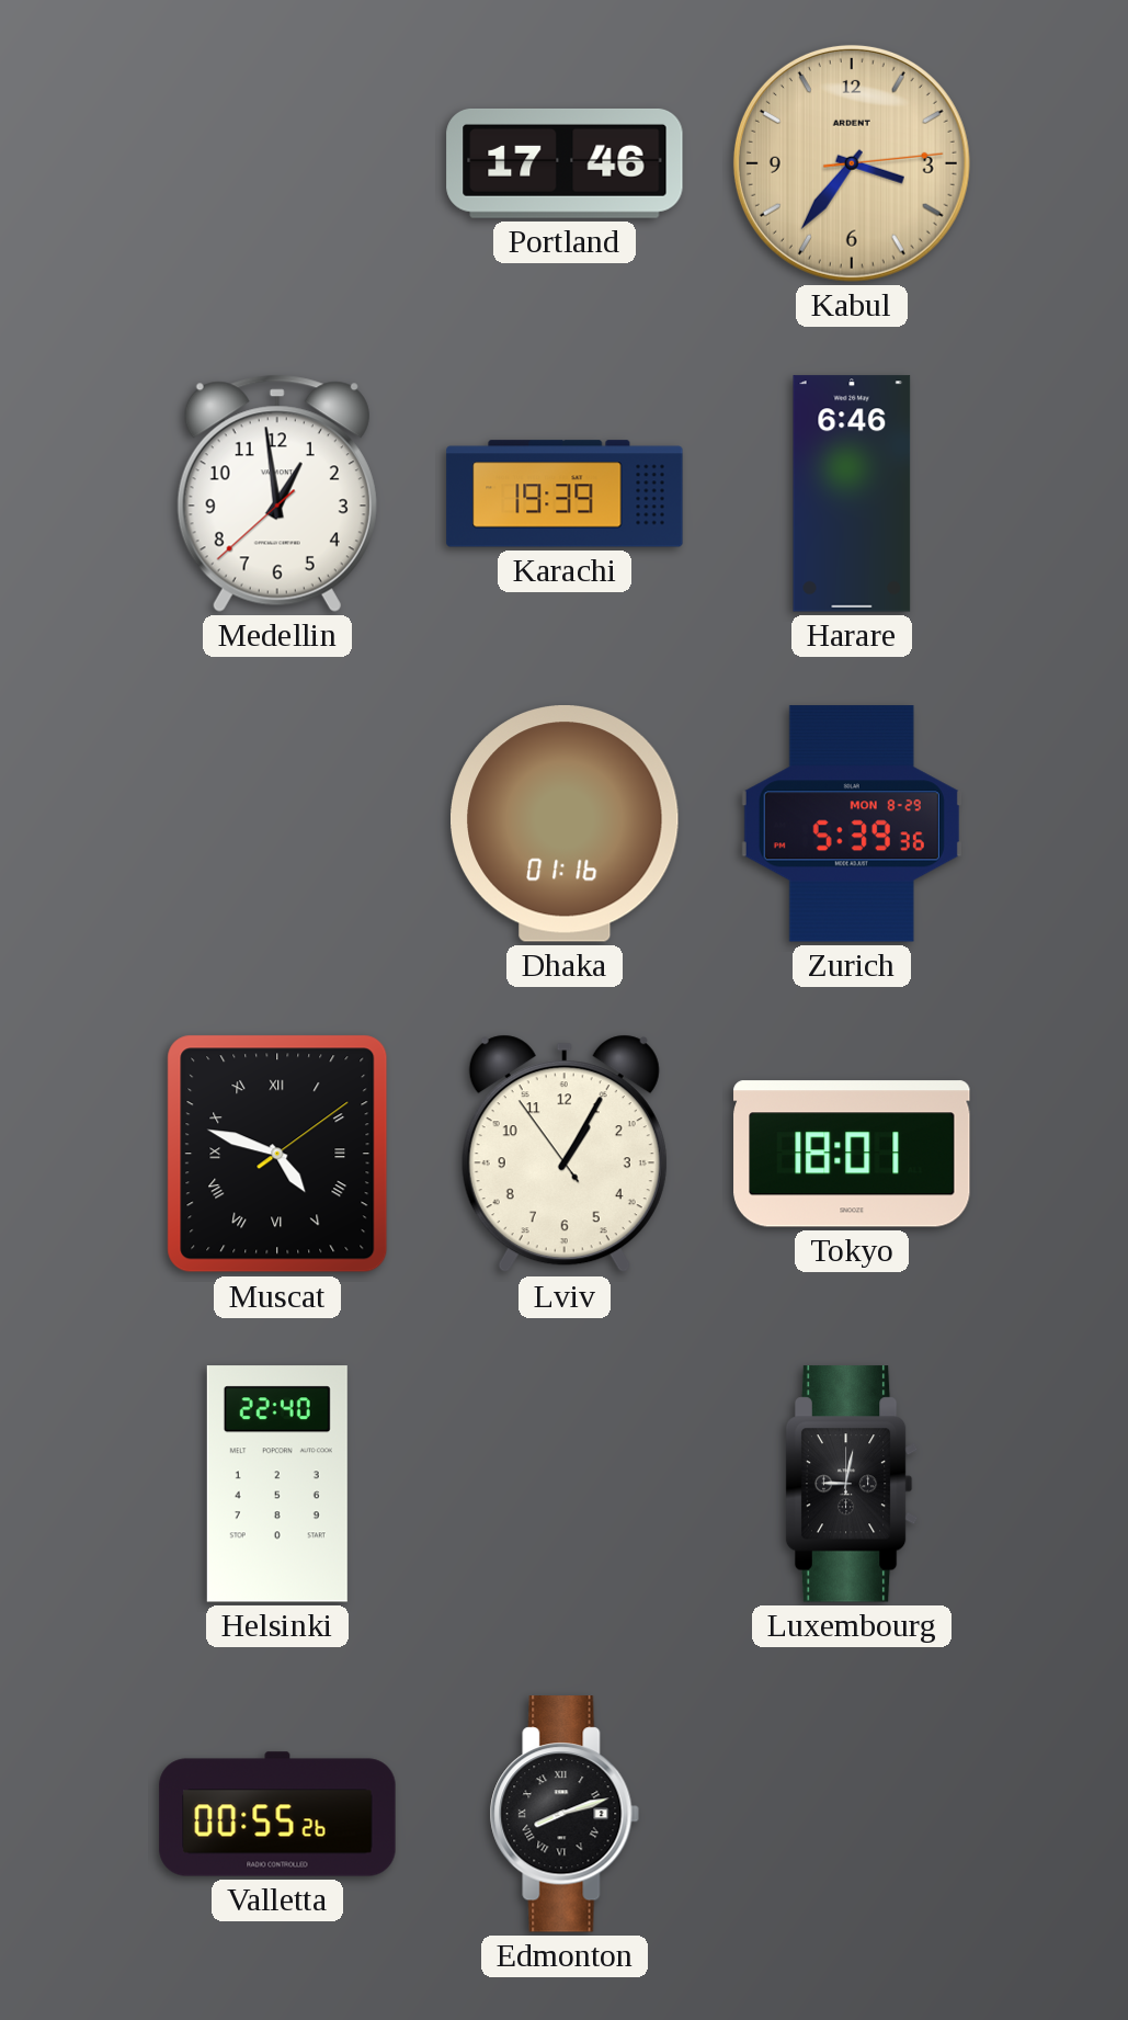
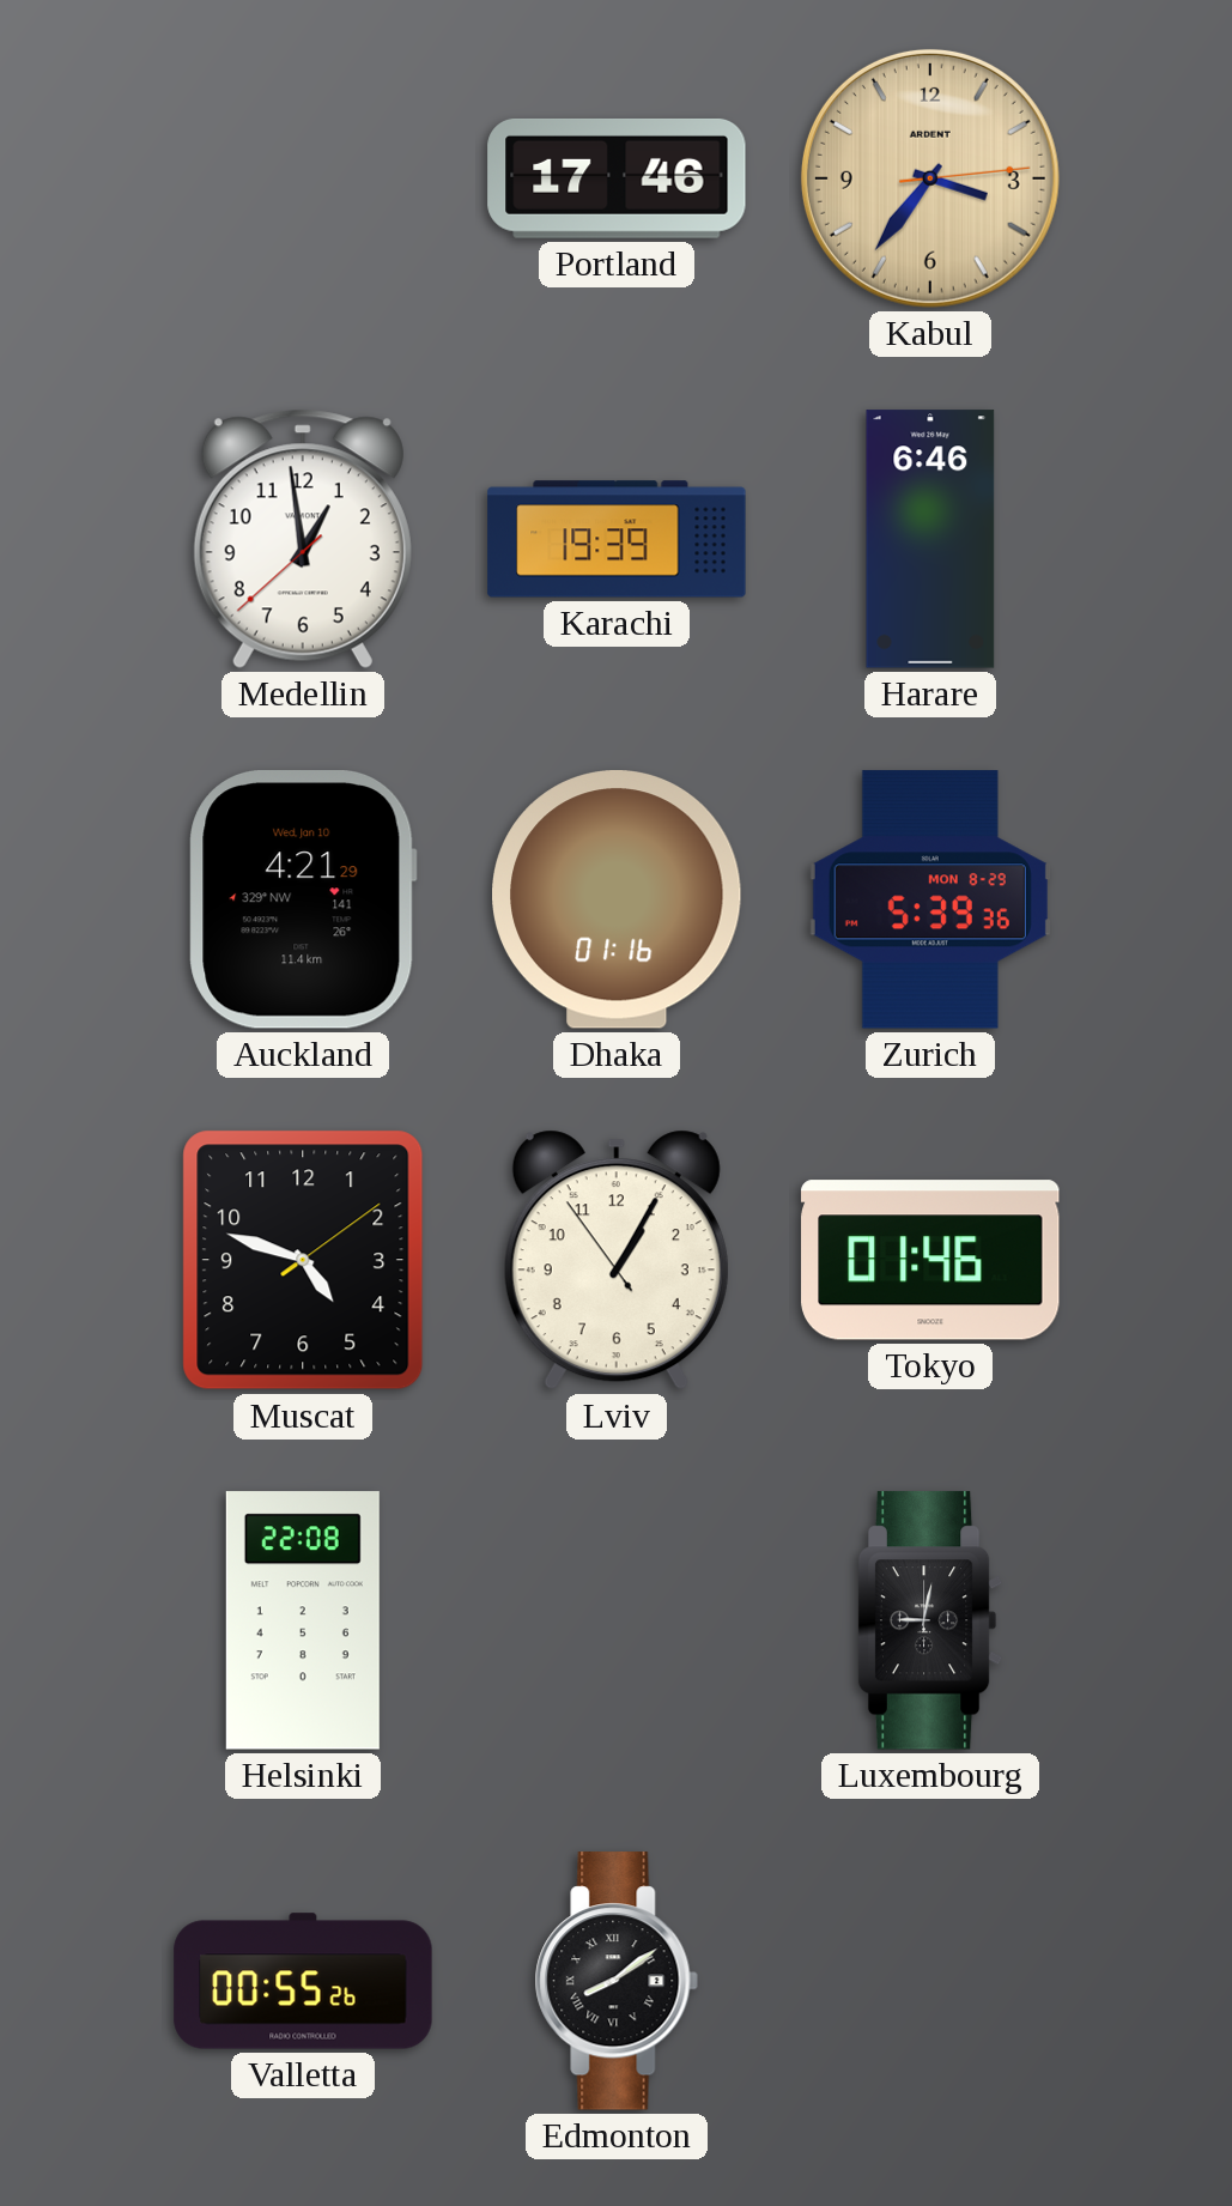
Auckland: none -> 4:21
Muscat numerals: Roman -> Arabic
Tokyo: 18:01 -> 01:46
Helsinki: 22:40 -> 22:08
Edmonton: 8:12 -> 8:09
